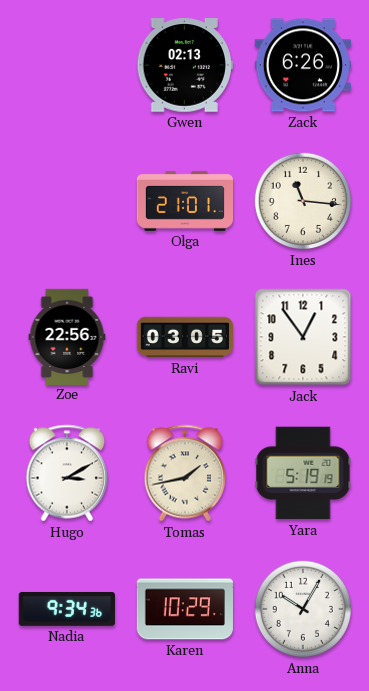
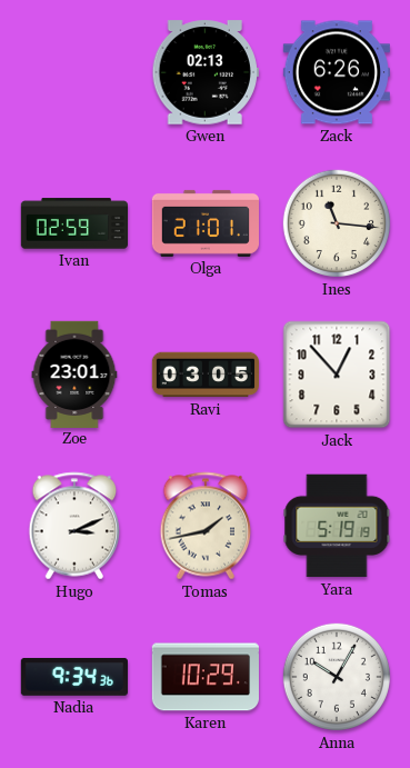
Ivan: none -> 02:59
Zoe: 22:56 -> 23:01
Jack: 12:54 -> 12:53
Hugo: 3:10 -> 3:11
